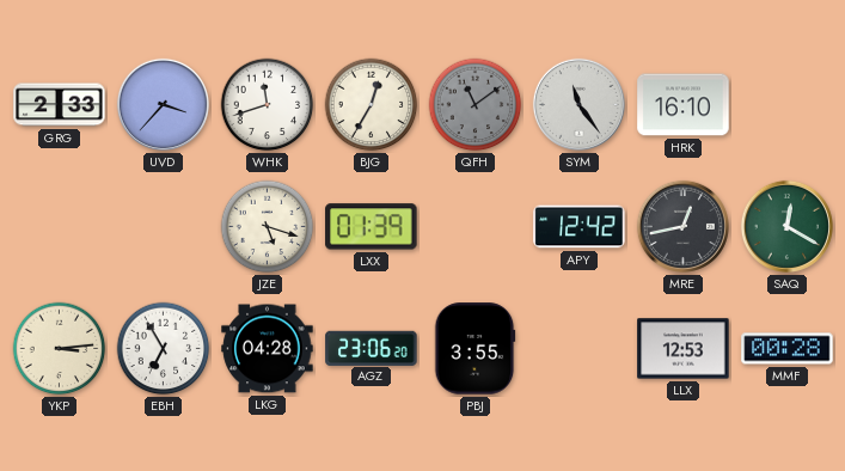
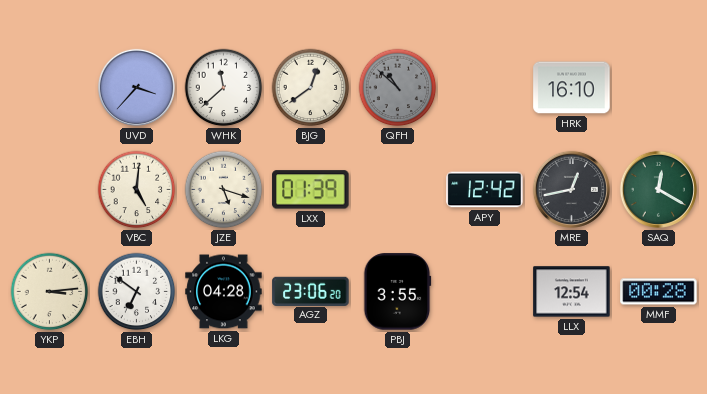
GRG: 2:33 -> none
WHK: 11:42 -> 11:38
BJG: 12:35 -> 12:39
QFH: 11:09 -> 10:52
SYM: 11:24 -> none
VBC: none -> 5:01
EBH: 6:55 -> 6:51
LLX: 12:53 -> 12:54
